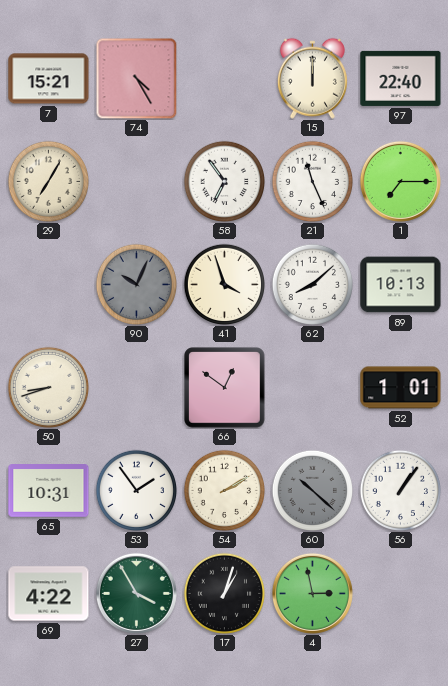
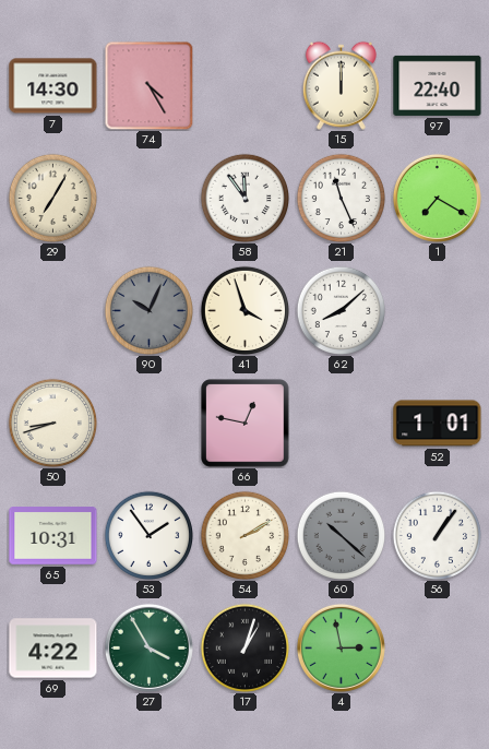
7: 15:21 -> 14:30
58: 6:54 -> 11:54
1: 7:15 -> 7:20
89: 10:13 -> none
66: 12:51 -> 12:47
